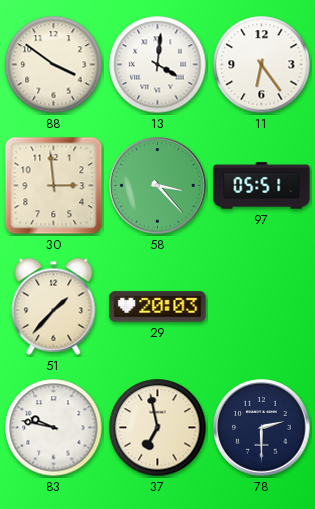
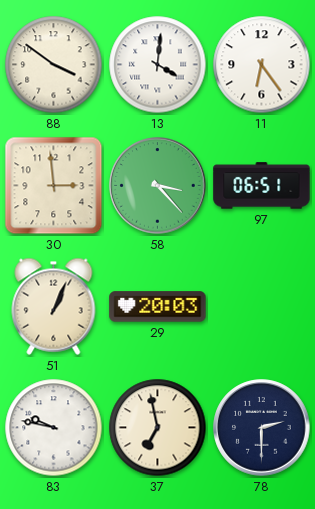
97: 05:51 -> 06:51
51: 1:37 -> 1:04
